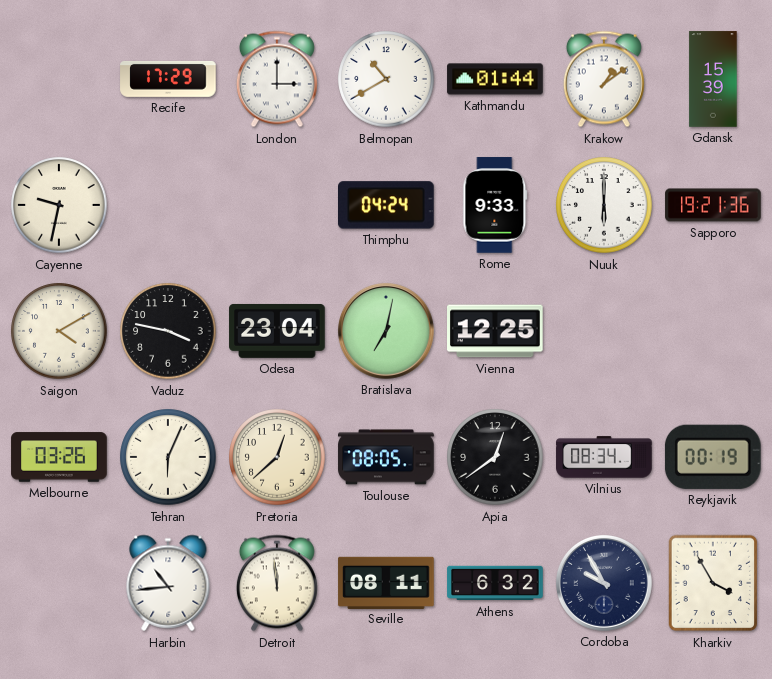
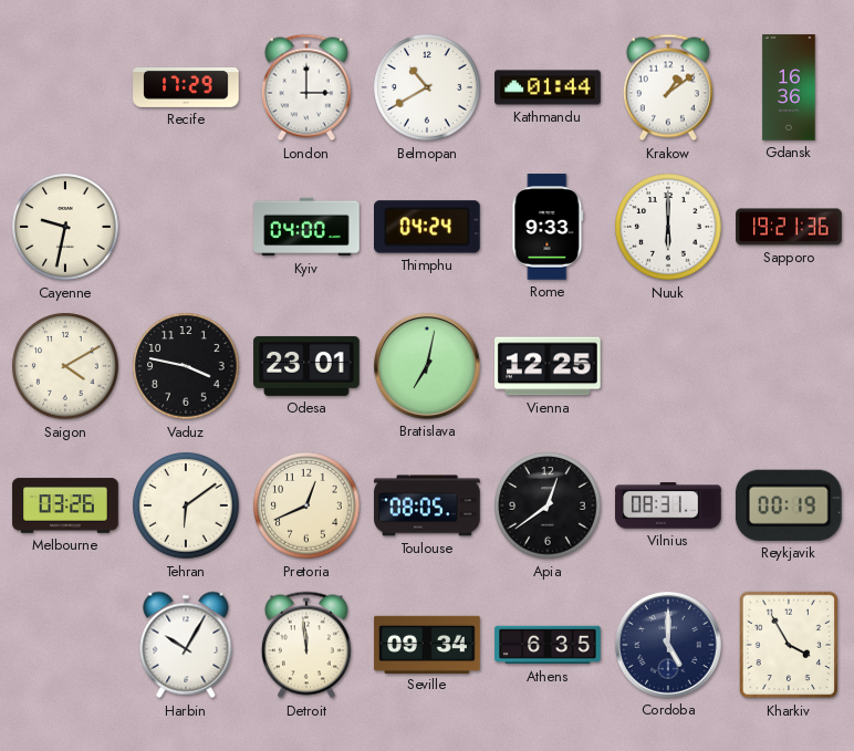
Gdansk: 15:39 -> 16:36
Kyiv: none -> 04:00
Odesa: 23:04 -> 23:01
Tehran: 6:04 -> 6:09
Pretoria: 12:38 -> 12:41
Vilnius: 08:34 -> 08:31
Harbin: 10:44 -> 10:05
Seville: 08:11 -> 09:34
Athens: 6:32 -> 6:35
Cordoba: 9:55 -> 5:00
